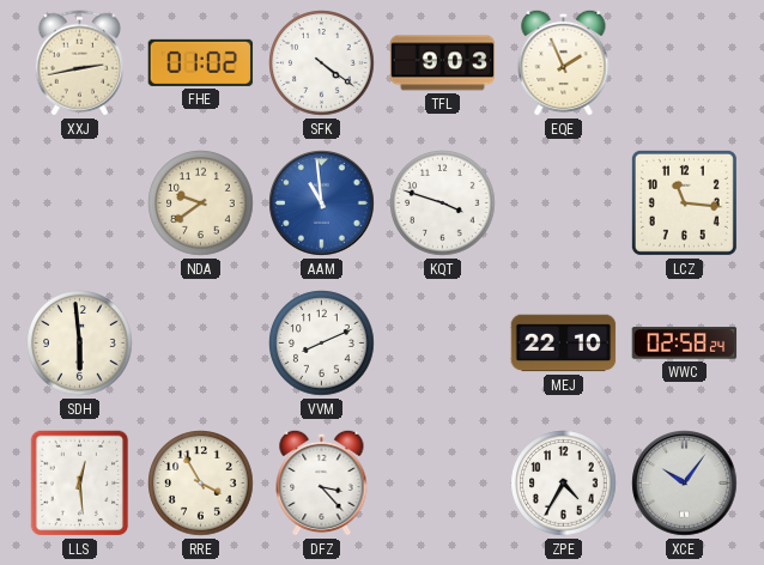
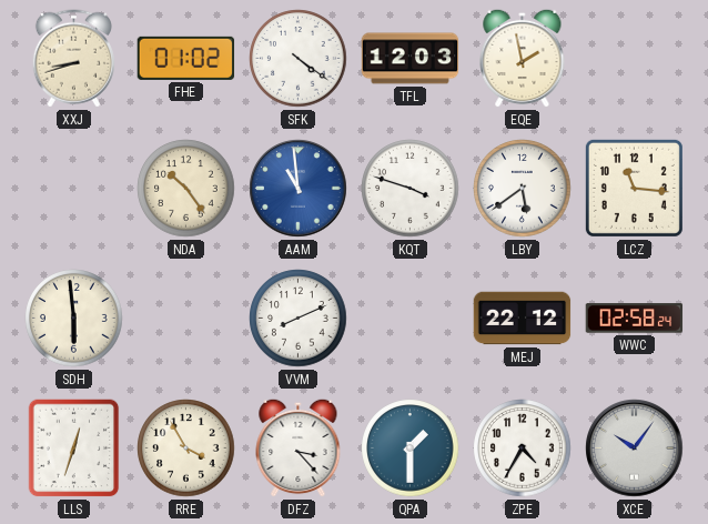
XXJ: 2:43 -> 8:42
TFL: 9:03 -> 12:03
EQE: 1:56 -> 1:58
NDA: 9:39 -> 10:24
LBY: none -> 5:39
MEJ: 22:10 -> 22:12
LLS: 12:29 -> 12:33
QPA: none -> 1:30
